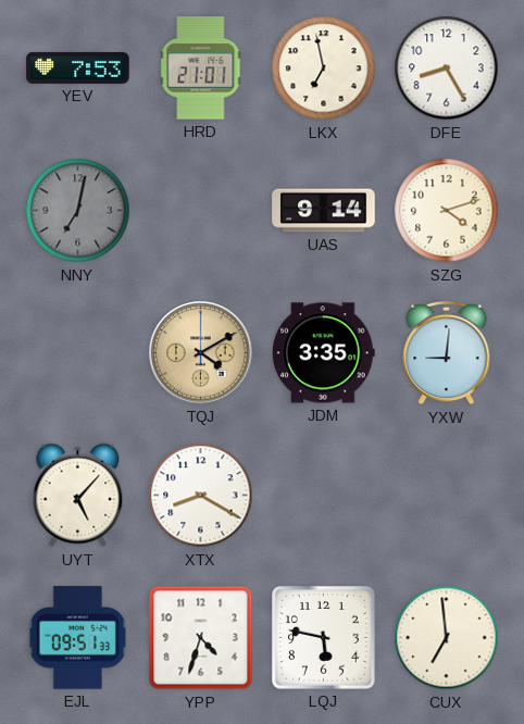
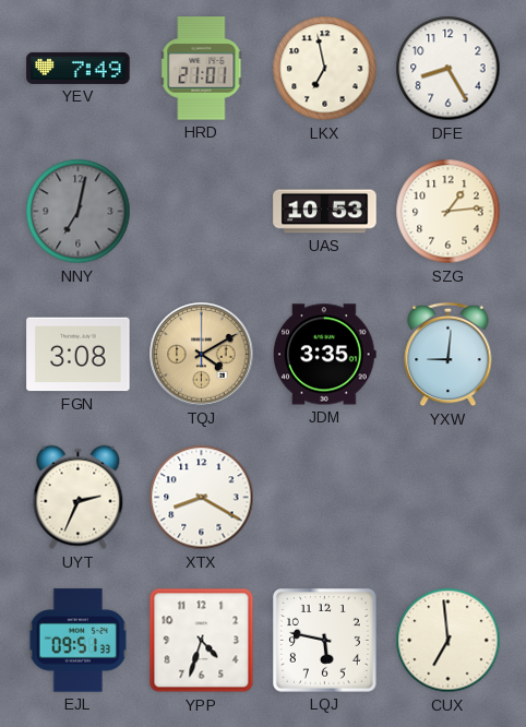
YEV: 7:53 -> 7:49
UAS: 9:14 -> 10:53
SZG: 4:12 -> 1:14
FGN: none -> 3:08
UYT: 5:07 -> 2:34
